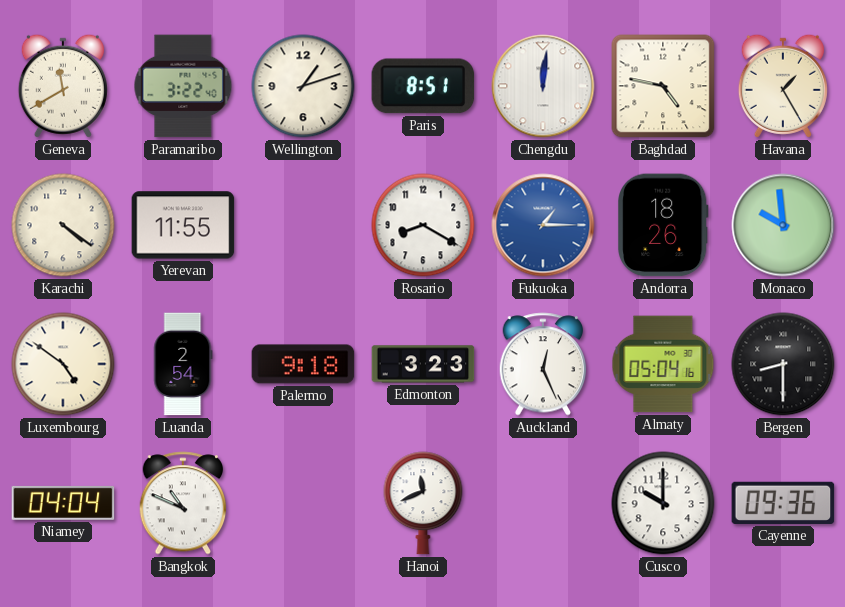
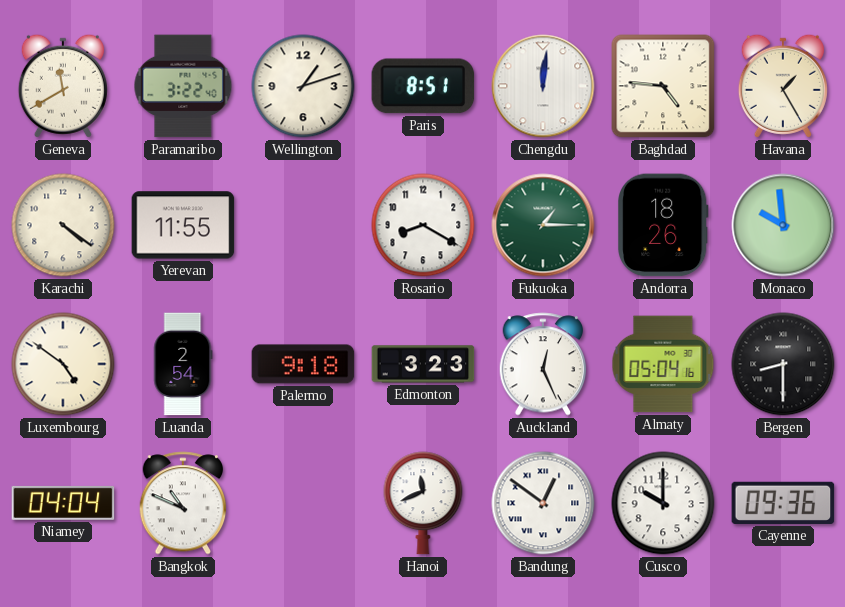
Baghdad: 4:47 -> 4:46
Fukuoka dial: blue -> green
Bandung: none -> 12:51
